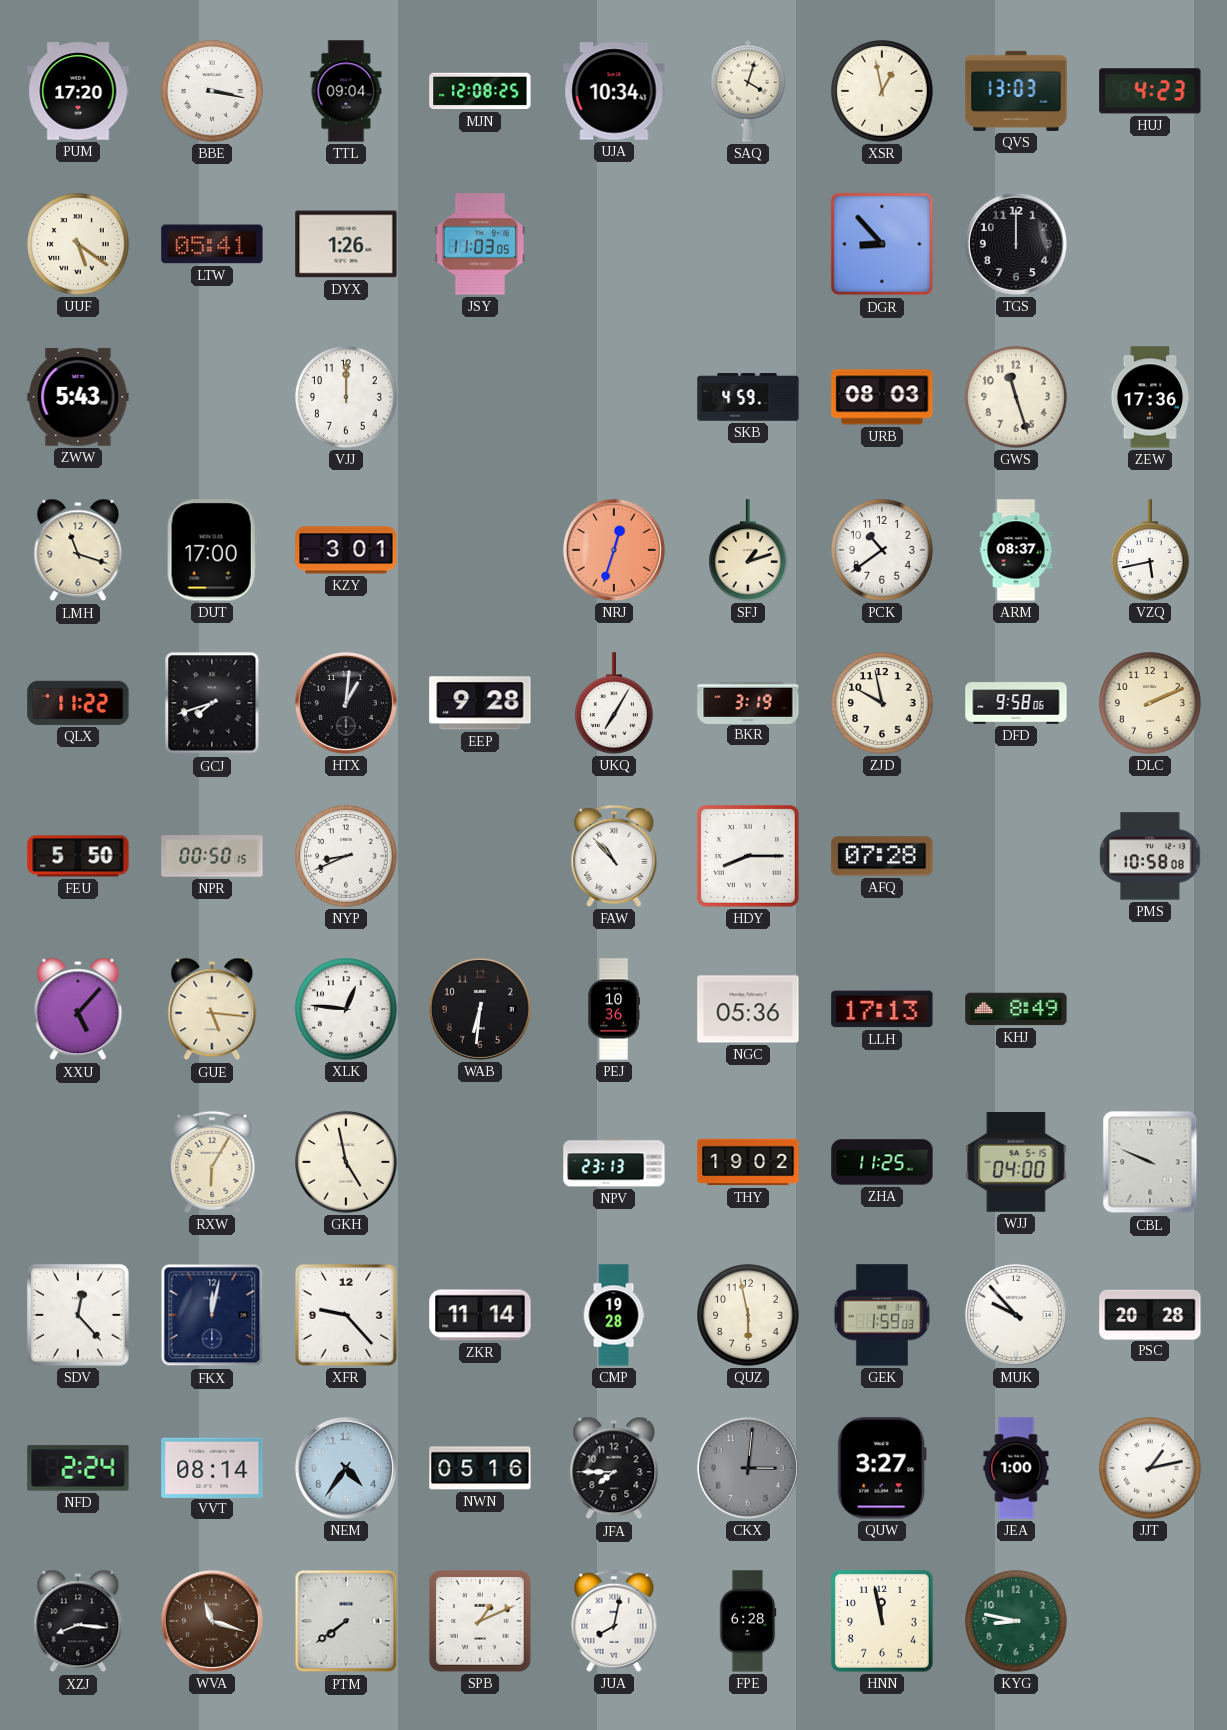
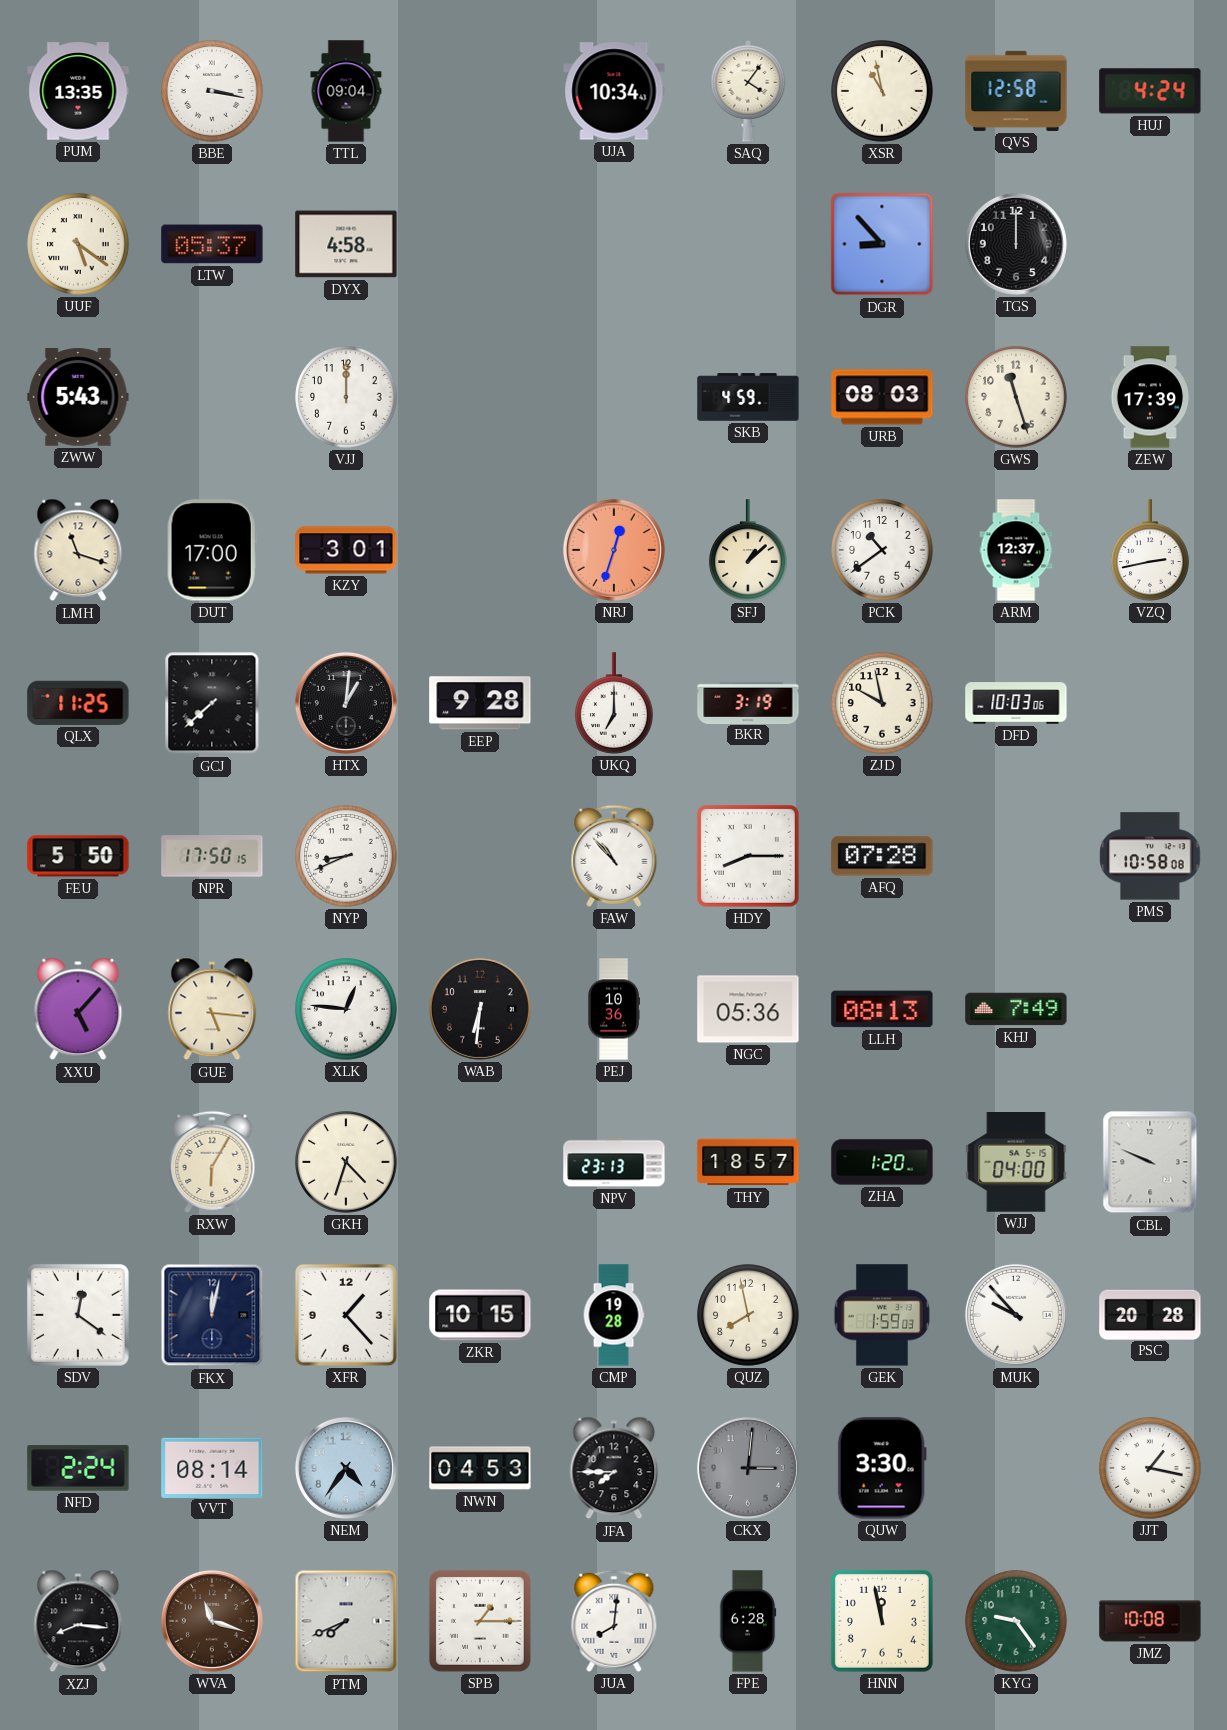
PUM: 17:20 -> 13:35
MJN: 12:08 -> none
SAQ: 4:03 -> 4:06
XSR: 12:58 -> 10:58
QVS: 13:03 -> 12:58
HUJ: 4:23 -> 4:24
LTW: 05:41 -> 05:37
DYX: 1:26 -> 4:58
JSY: 11:03 -> none
ZEW: 17:36 -> 17:39
SFJ: 1:12 -> 1:08
ARM: 08:37 -> 12:37
VZQ: 5:43 -> 2:43
QLX: 11:22 -> 11:25
GCJ: 7:42 -> 7:38
UKQ: 7:05 -> 7:00
DFD: 9:58 -> 10:03
DLC: 2:11 -> none
NPR: 00:50 -> 17:50
LLH: 17:13 -> 08:13
KHJ: 8:49 -> 7:49
GKH: 4:58 -> 4:33
THY: 19:02 -> 18:57
ZHA: 11:25 -> 1:20
SDV: 12:23 -> 12:21
XFR: 9:23 -> 1:23
ZKR: 11:14 -> 10:15
QUZ: 5:58 -> 7:58
NWN: 05:16 -> 04:53
QUW: 3:27 -> 3:30
JEA: 1:00 -> none
JJT: 1:13 -> 1:17
PTM: 7:39 -> 7:41
SPB: 1:11 -> 1:15
JUA: 8:02 -> 8:01
KYG: 8:47 -> 9:24
JMZ: none -> 10:08
